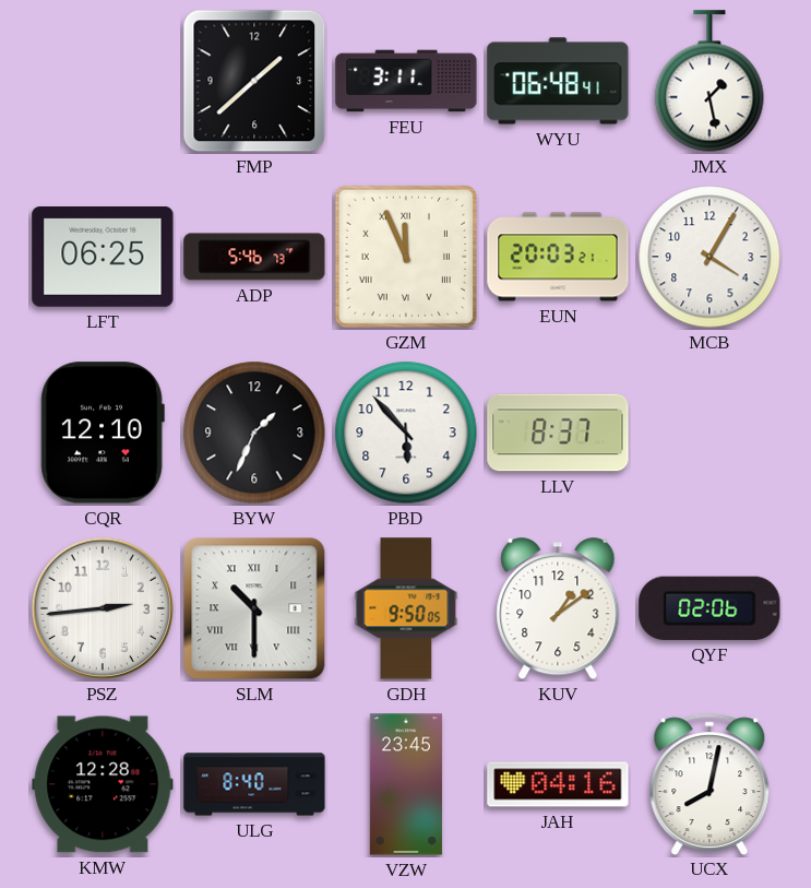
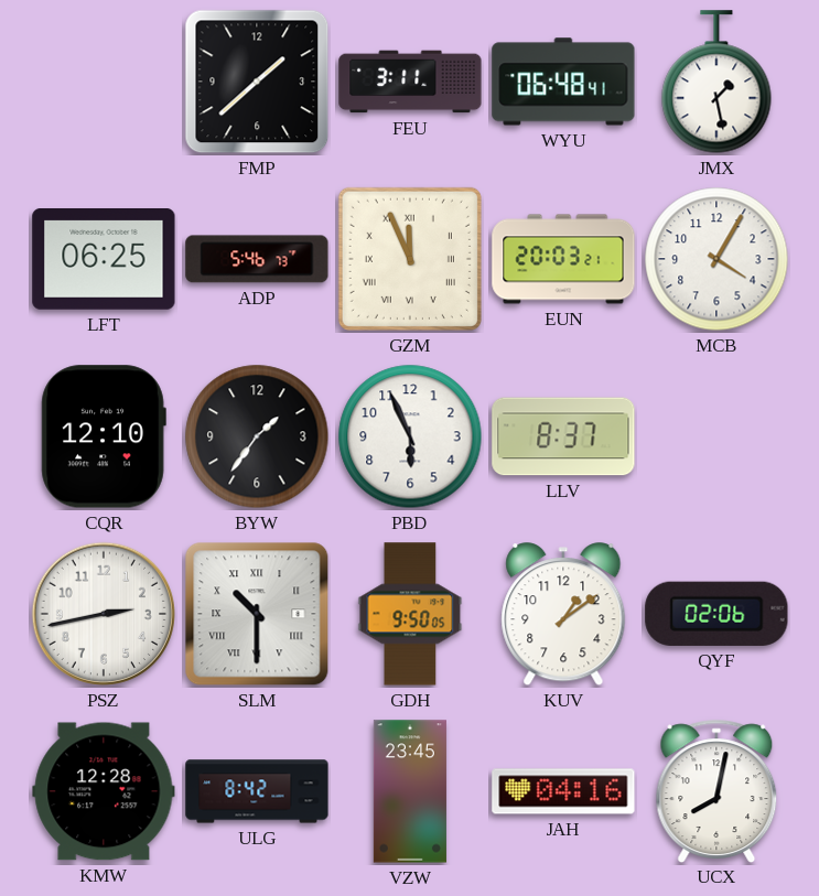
BYW: 1:34 -> 1:36
PBD: 5:53 -> 5:56
PSZ: 2:44 -> 2:43
ULG: 8:40 -> 8:42
